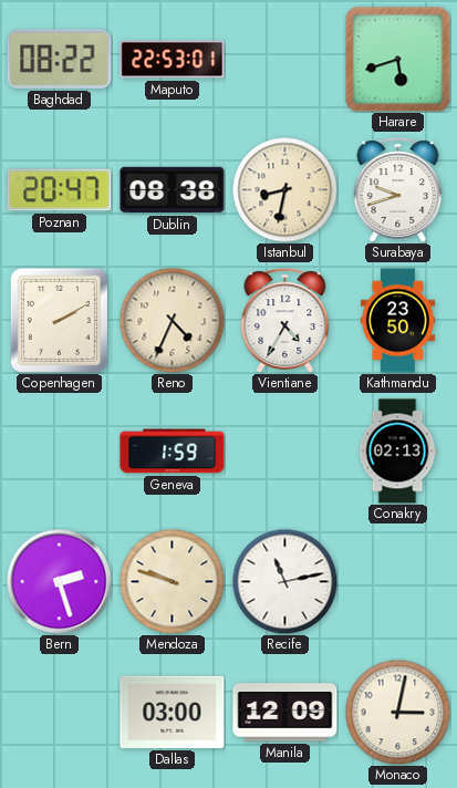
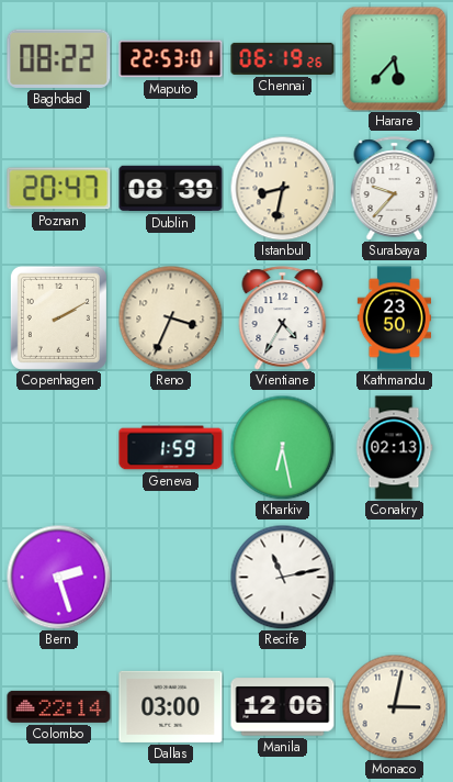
Chennai: none -> 06:19
Harare: 5:42 -> 5:37
Dublin: 08:38 -> 08:39
Surabaya: 9:42 -> 9:37
Reno: 4:34 -> 3:34
Kharkiv: none -> 6:28
Mendoza: 9:48 -> none
Colombo: none -> 22:14
Manila: 12:09 -> 12:06
